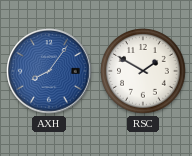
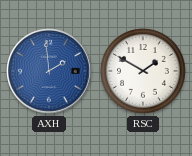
AXH: 8:06 -> 1:59
